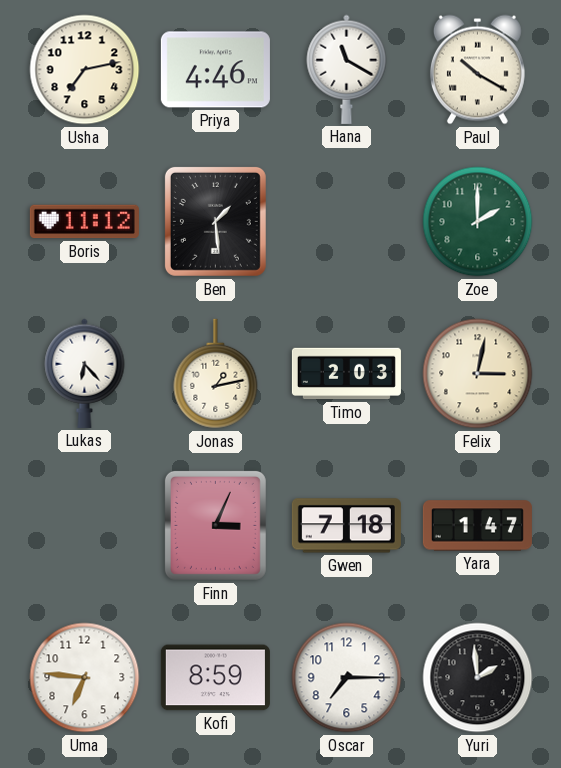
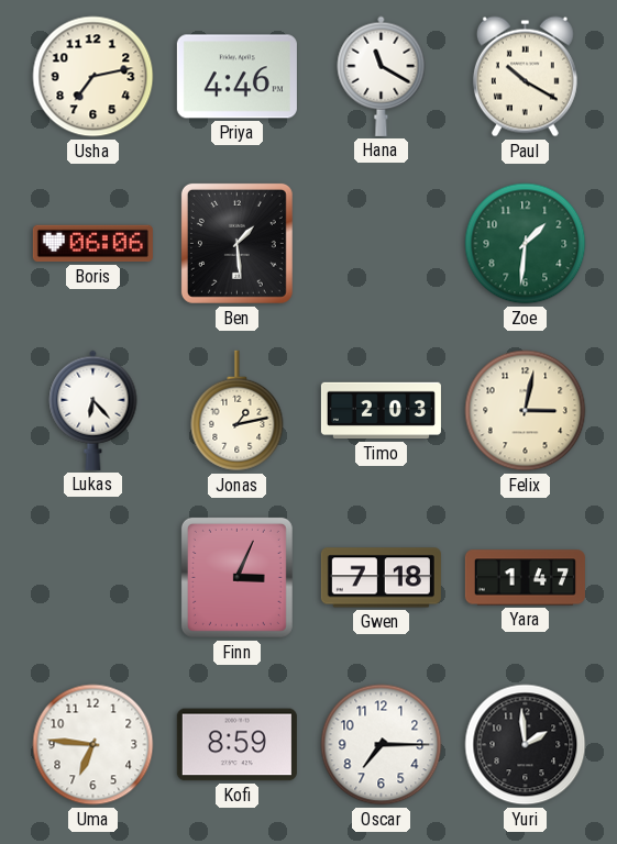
Boris: 11:12 -> 06:06
Zoe: 2:00 -> 1:31
